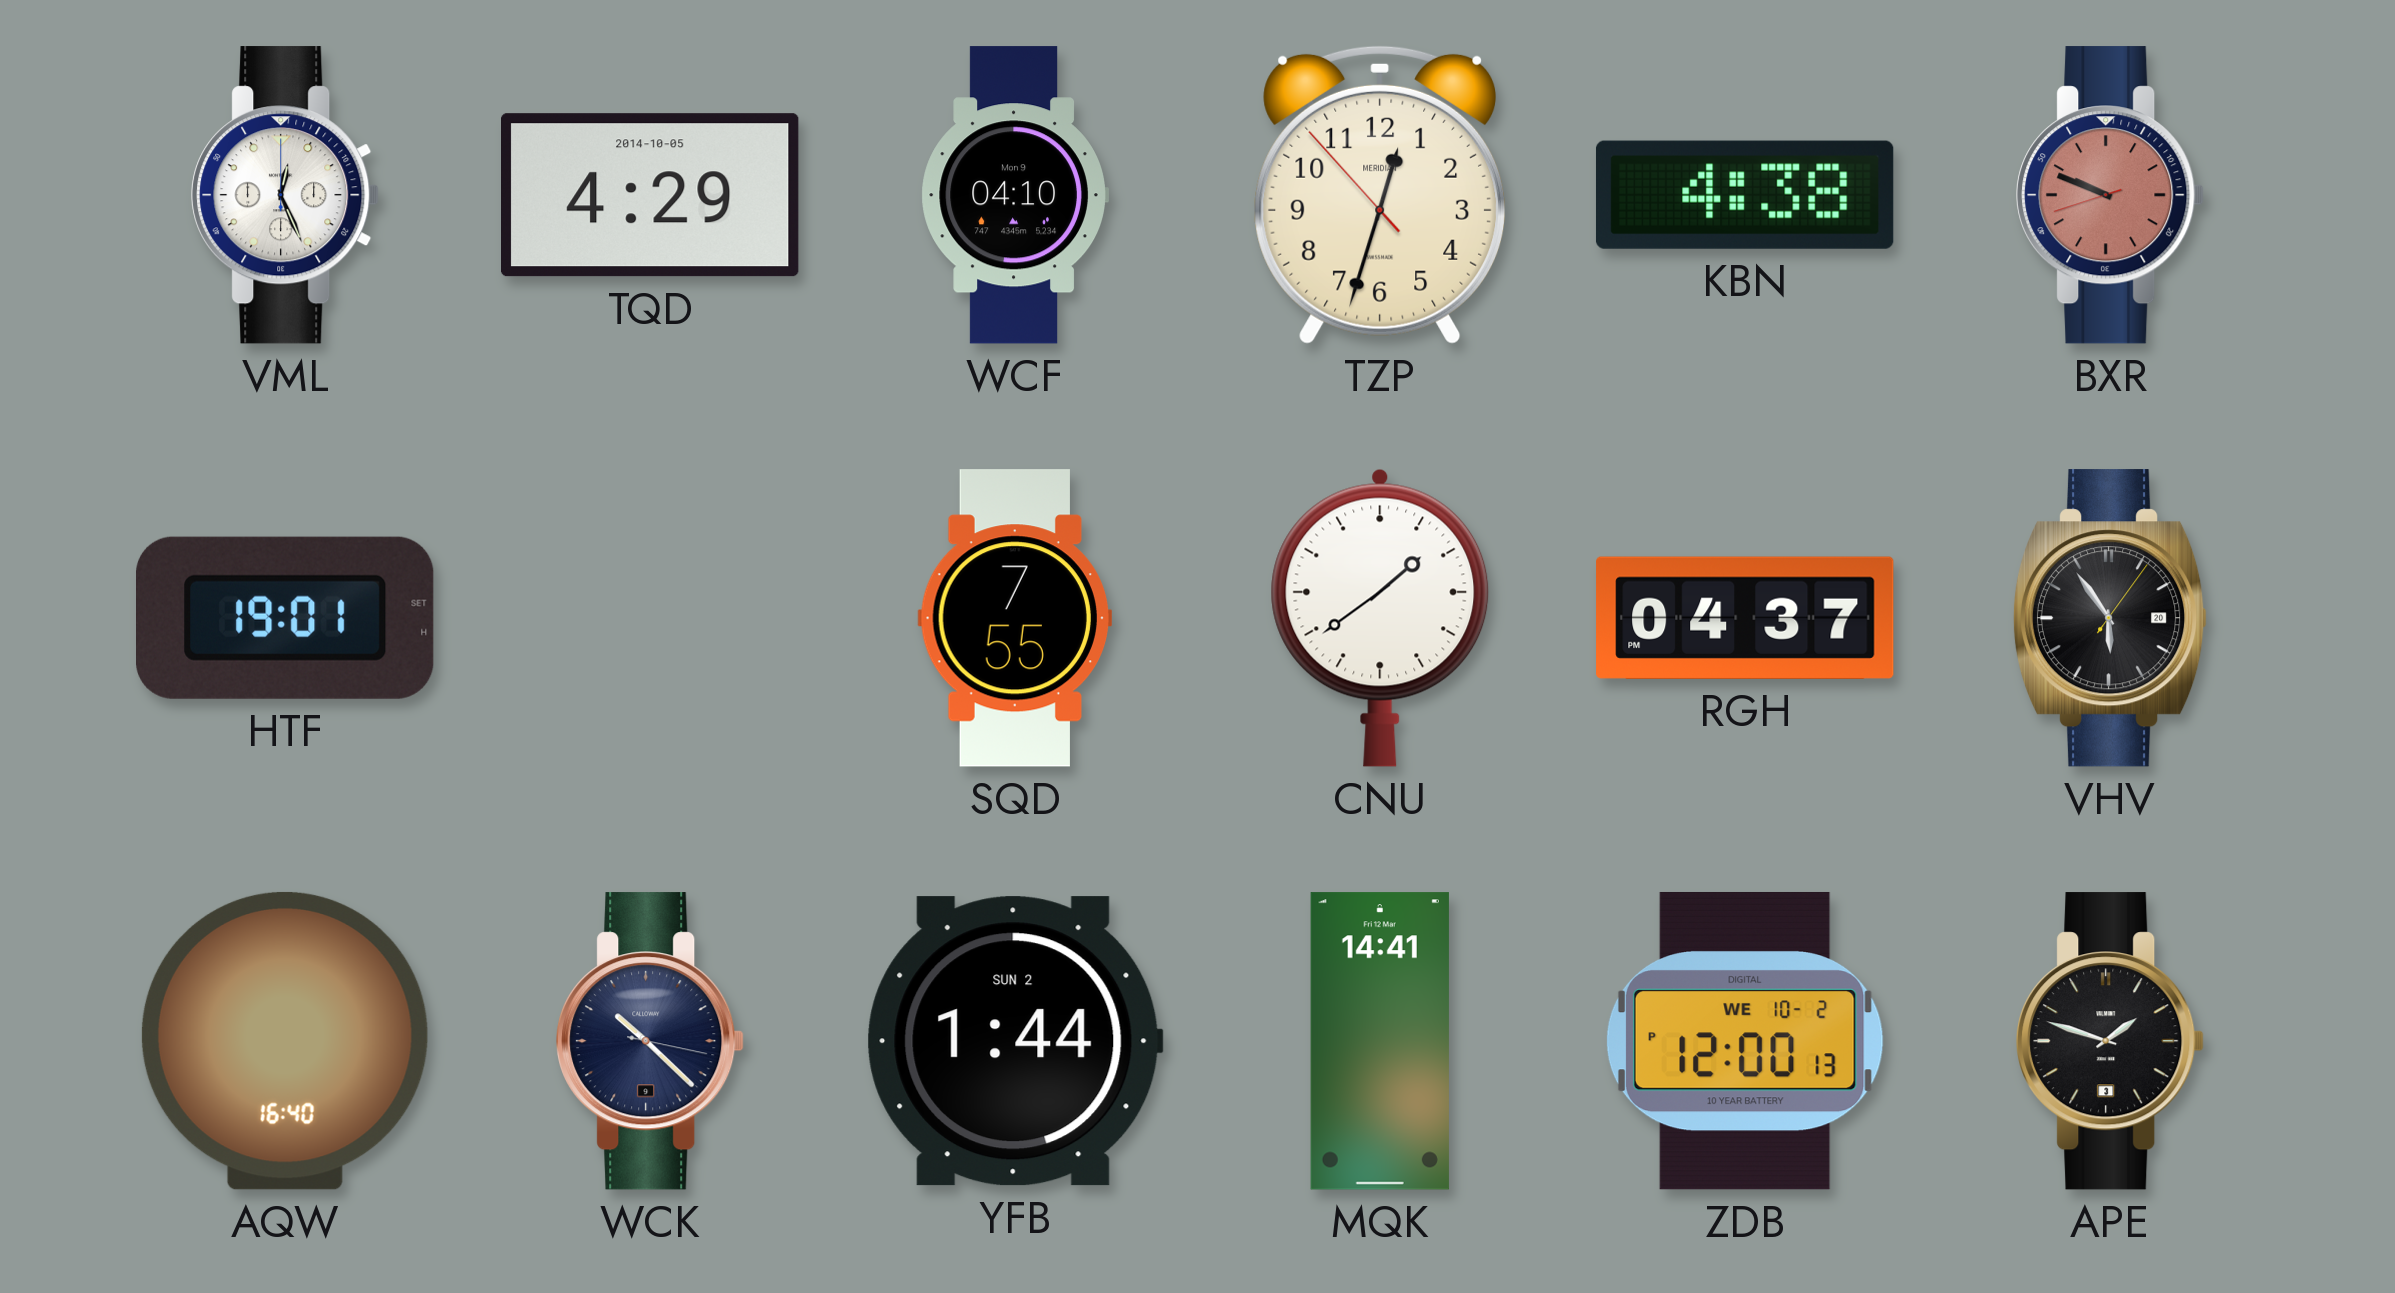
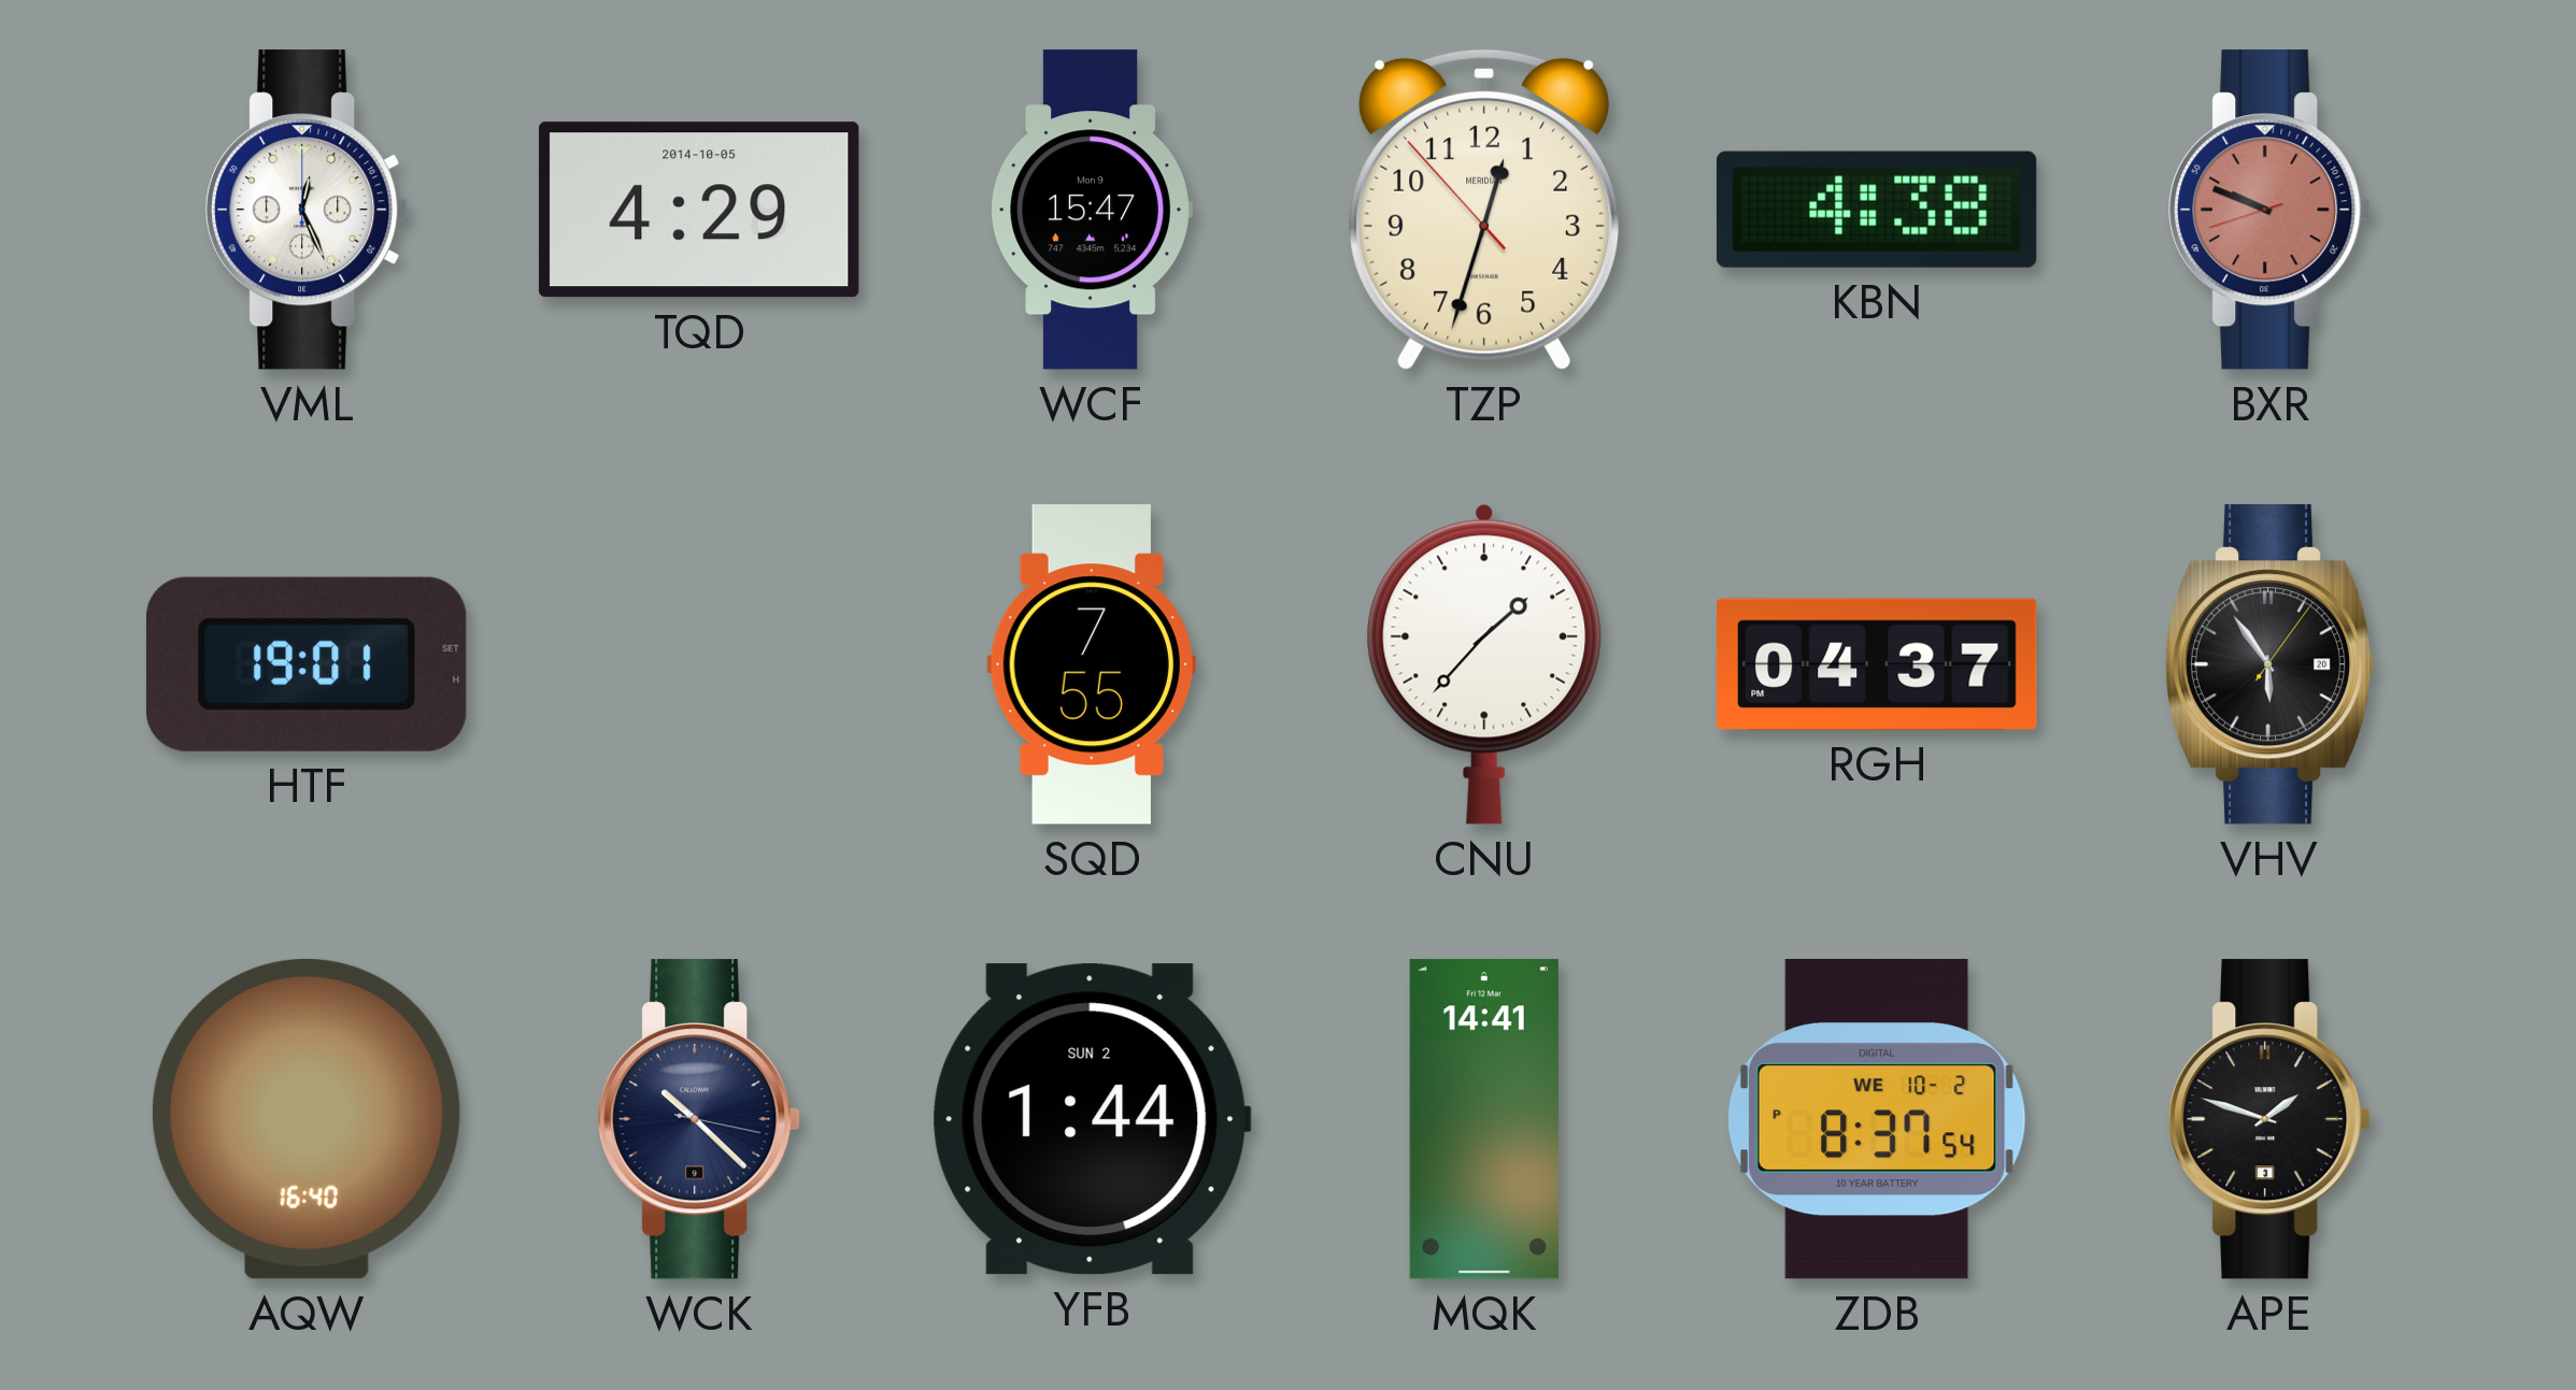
WCF: 04:10 -> 15:47
CNU: 1:39 -> 1:37
ZDB: 12:00 -> 8:37
